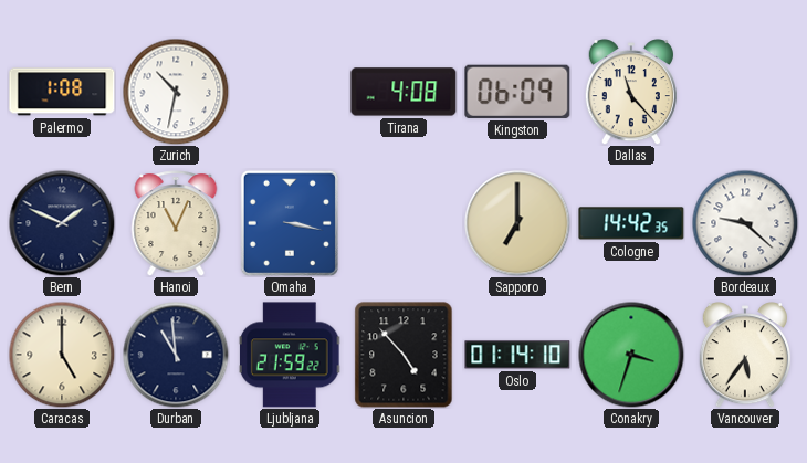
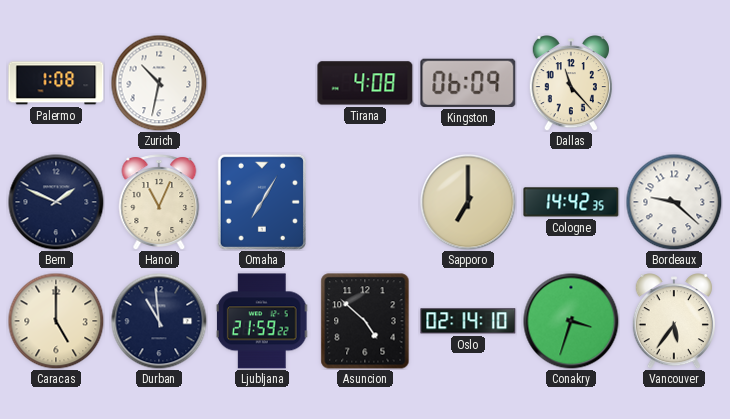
Omaha: 3:17 -> 7:05
Asuncion: 4:53 -> 4:52
Oslo: 01:14 -> 02:14
